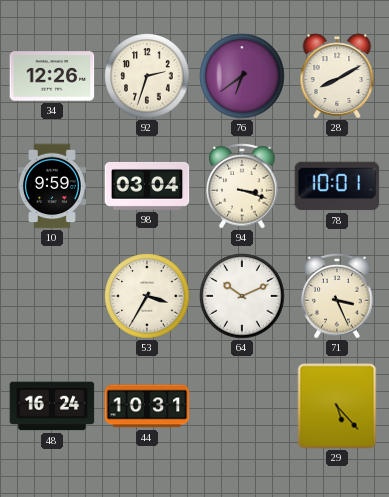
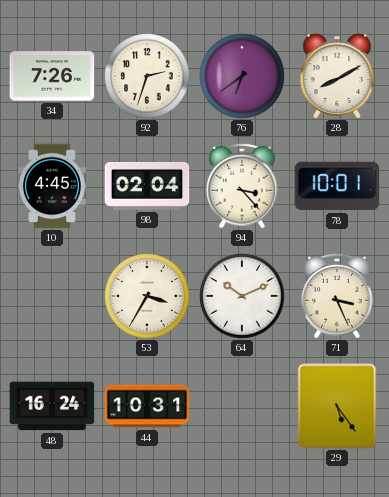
34: 12:26 -> 7:26
10: 9:59 -> 4:45
98: 03:04 -> 02:04
94: 3:18 -> 3:23
29: 5:23 -> 5:24
